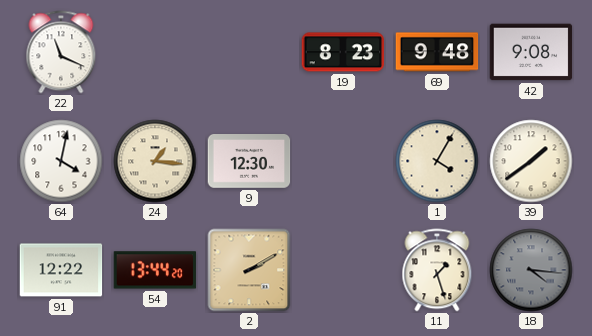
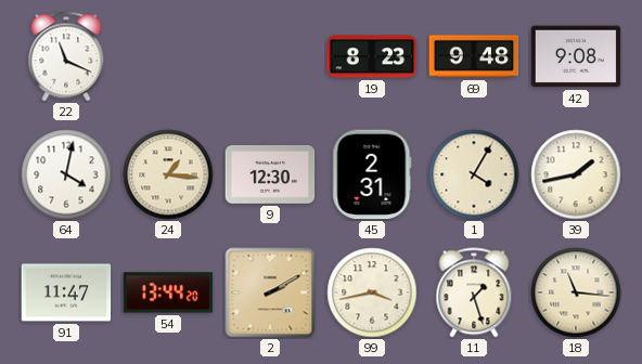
45: none -> 2:31
39: 1:39 -> 1:43
91: 12:22 -> 11:47
99: none -> 3:43
18: 4:16 -> 11:16
18 dial: grey -> cream
